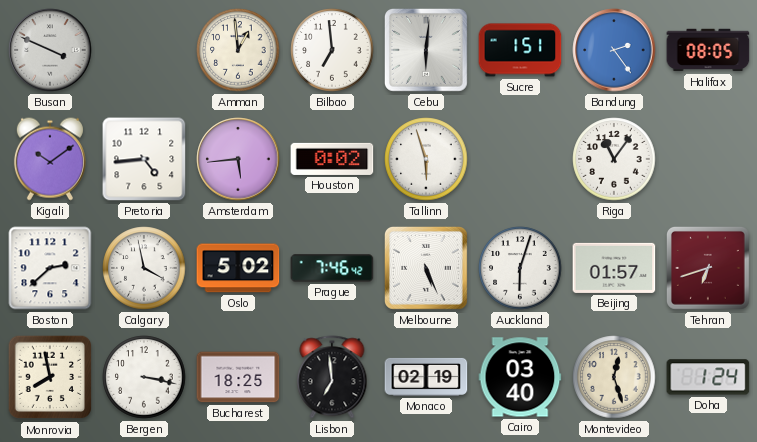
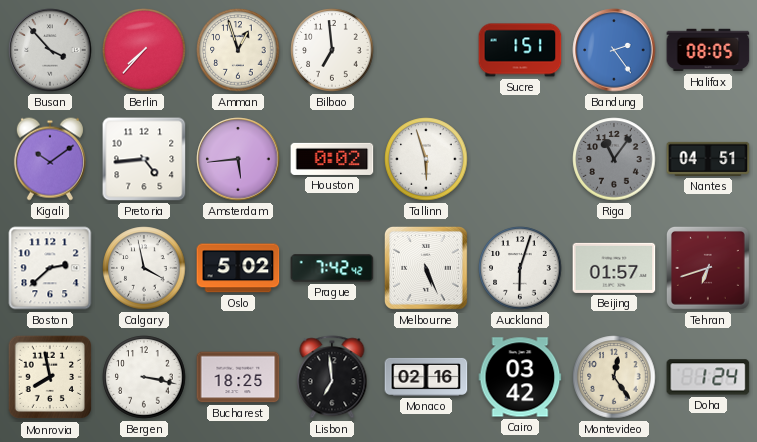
Busan: 3:49 -> 3:53
Berlin: none -> 7:37
Amman: 12:59 -> 12:57
Cebu: 6:01 -> none
Riga dial: white -> grey
Nantes: none -> 04:51
Prague: 7:46 -> 7:42
Monaco: 02:19 -> 02:16
Cairo: 03:40 -> 03:42
Montevideo: 12:27 -> 12:24
